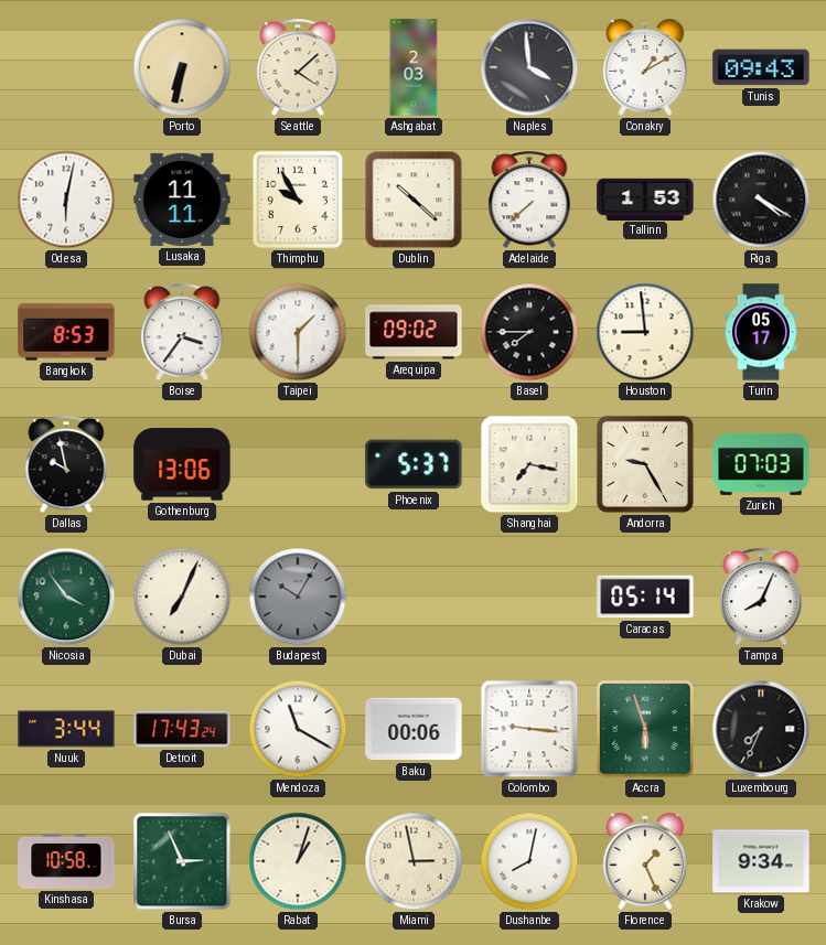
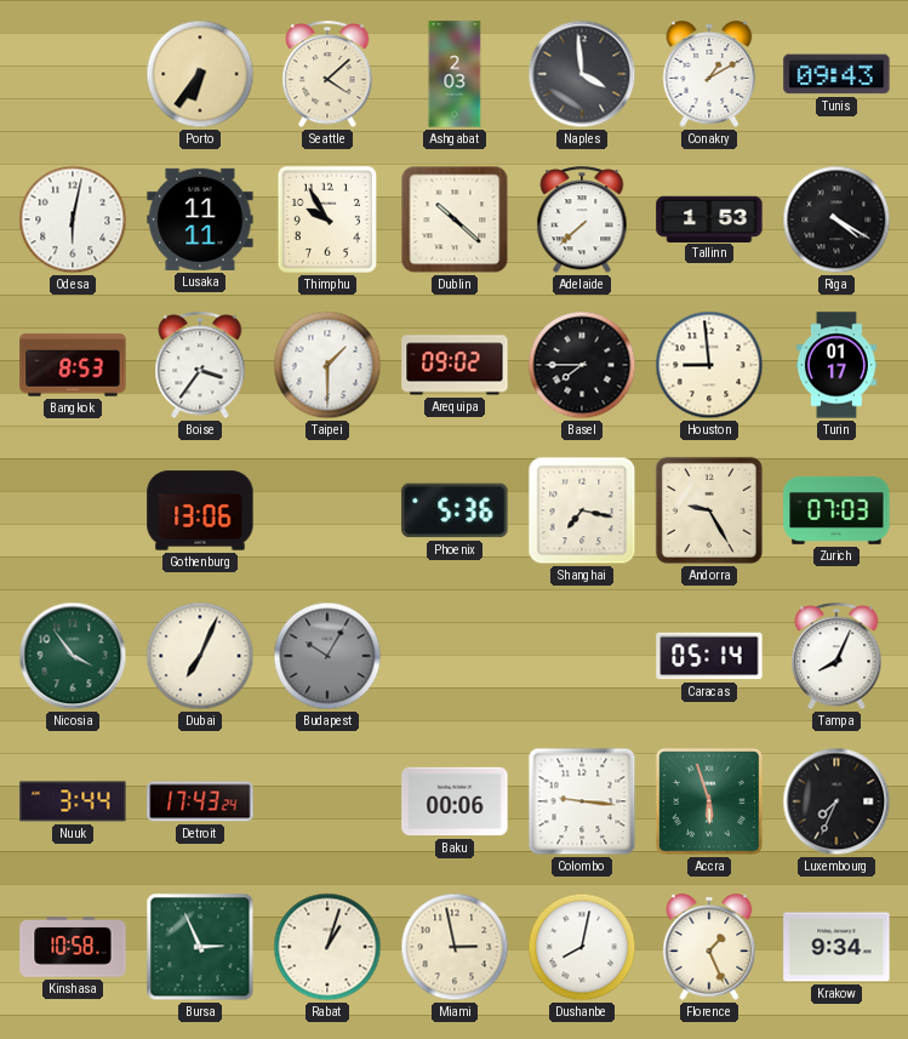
Porto: 6:32 -> 6:36
Turin: 05:17 -> 01:17
Dallas: 9:58 -> none
Phoenix: 5:37 -> 5:36
Mendoza: 11:20 -> none
